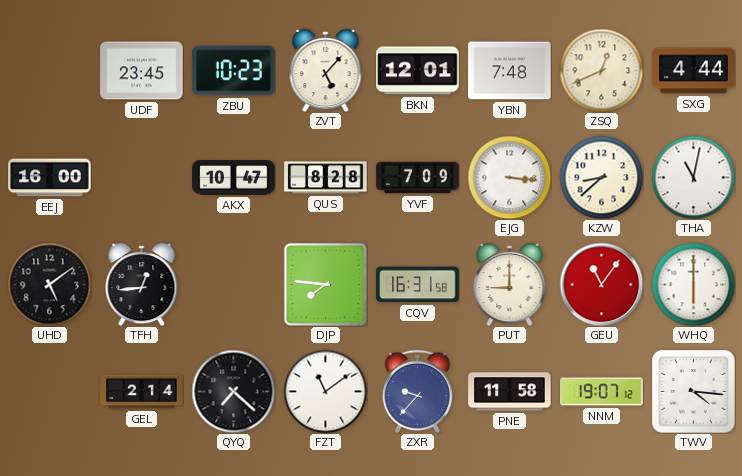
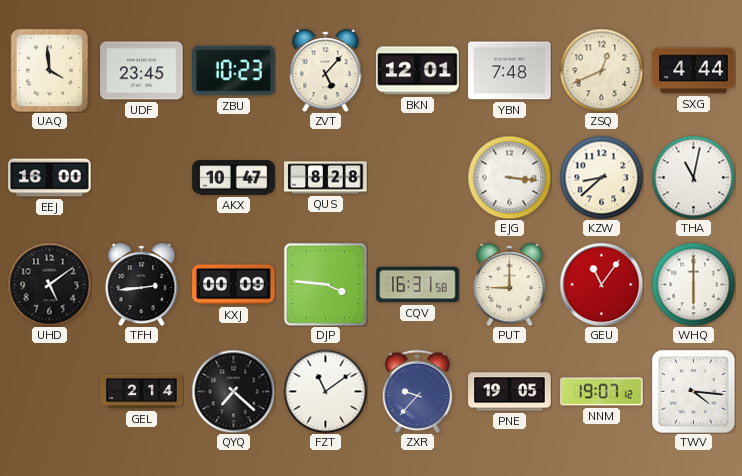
UAQ: none -> 3:59
YVF: 7:09 -> none
TFH: 12:44 -> 2:44
KXJ: none -> 00:09
DJP: 7:46 -> 3:46
PNE: 11:58 -> 19:05
